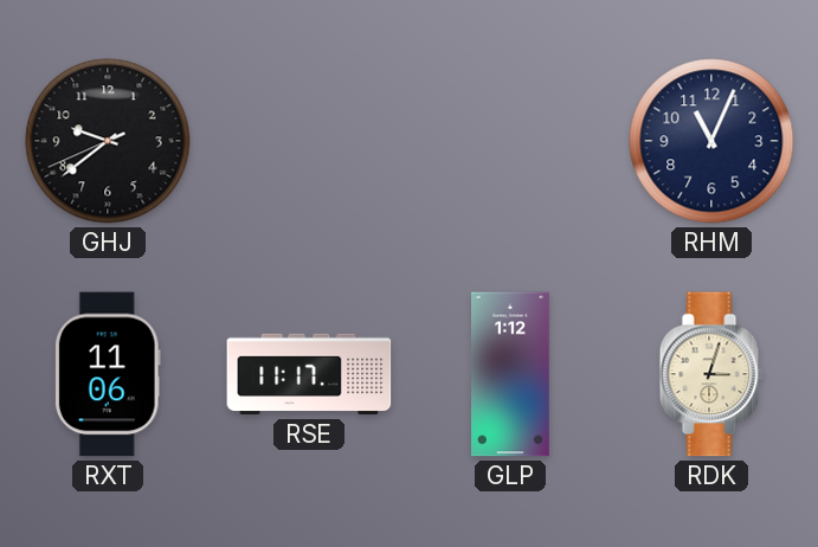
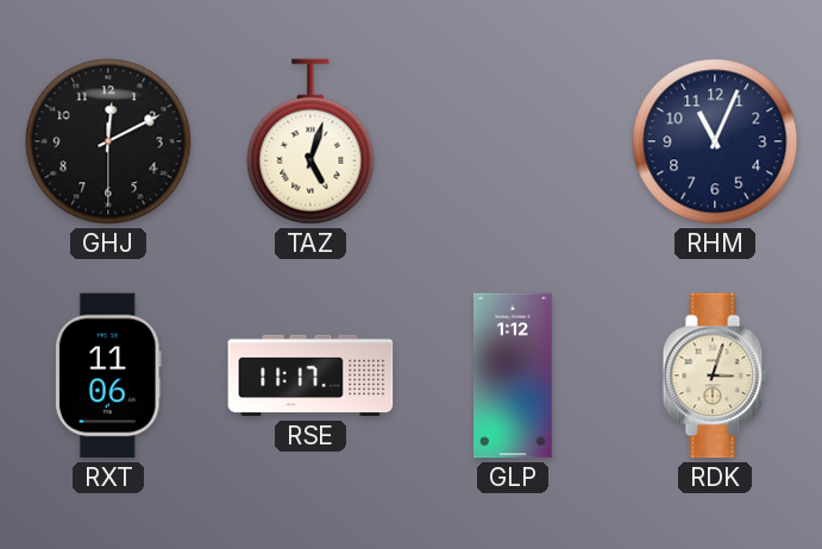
GHJ: 9:38 -> 12:10
TAZ: none -> 5:03
